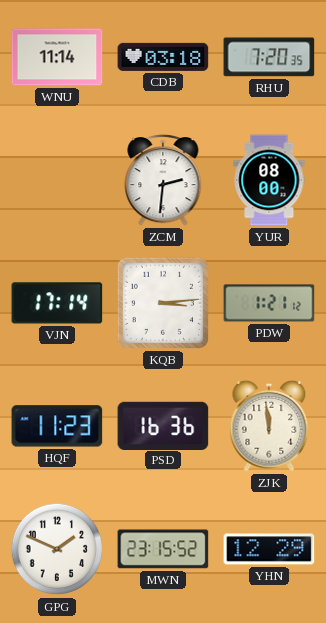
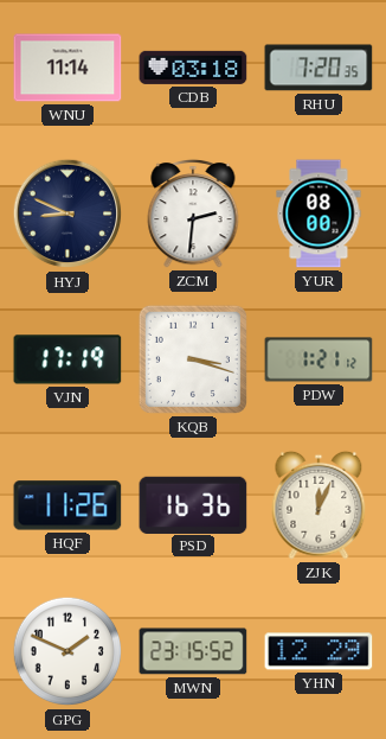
HYJ: none -> 8:49
VJN: 17:14 -> 17:19
KQB: 3:14 -> 3:18
HQF: 11:23 -> 11:26
ZJK: 11:59 -> 12:04
